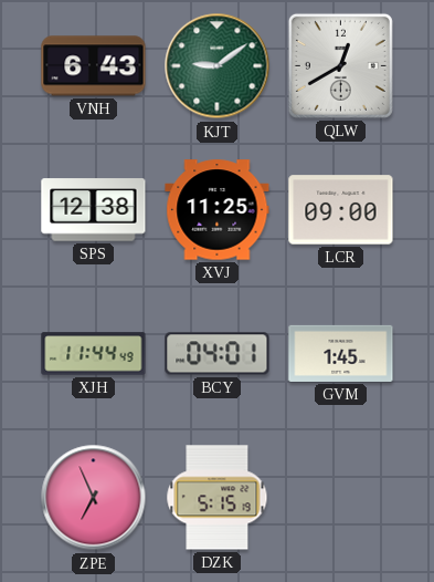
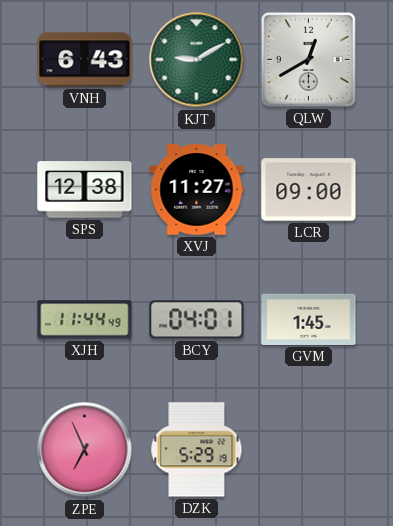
KJT: 9:09 -> 9:10
XVJ: 11:25 -> 11:27
DZK: 5:15 -> 5:29
